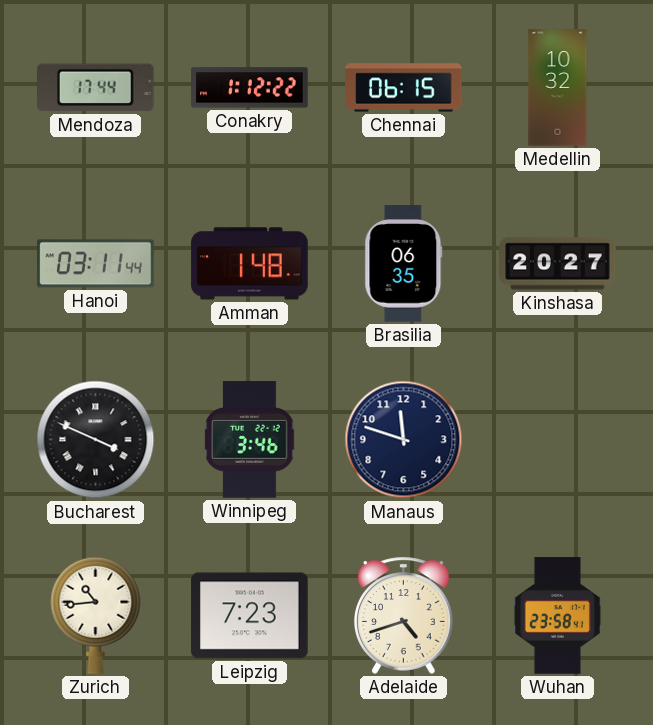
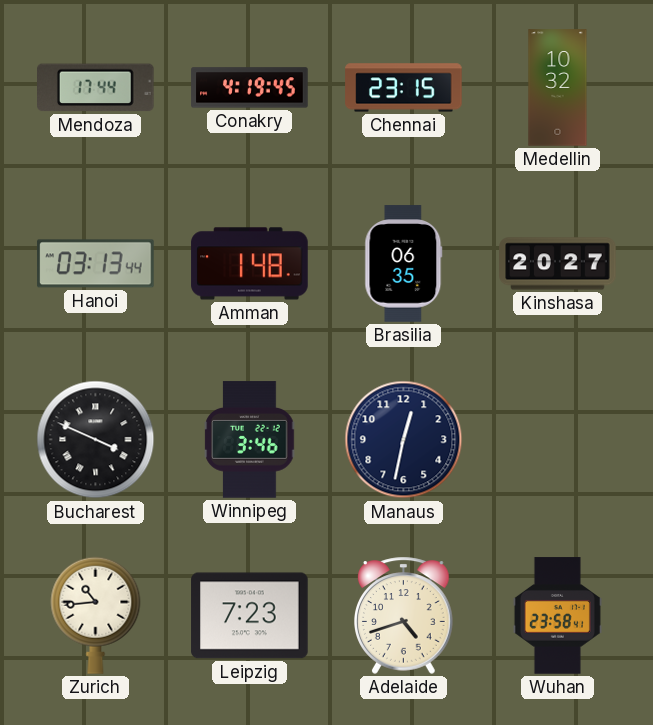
Conakry: 1:12 -> 4:19
Chennai: 06:15 -> 23:15
Hanoi: 03:11 -> 03:13
Manaus: 11:48 -> 12:32
